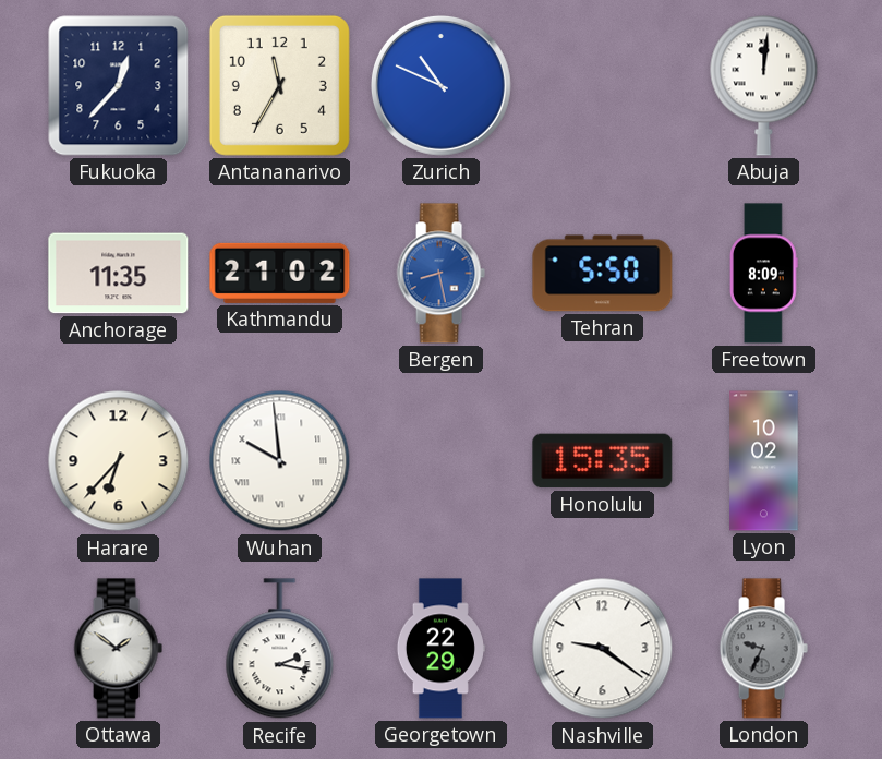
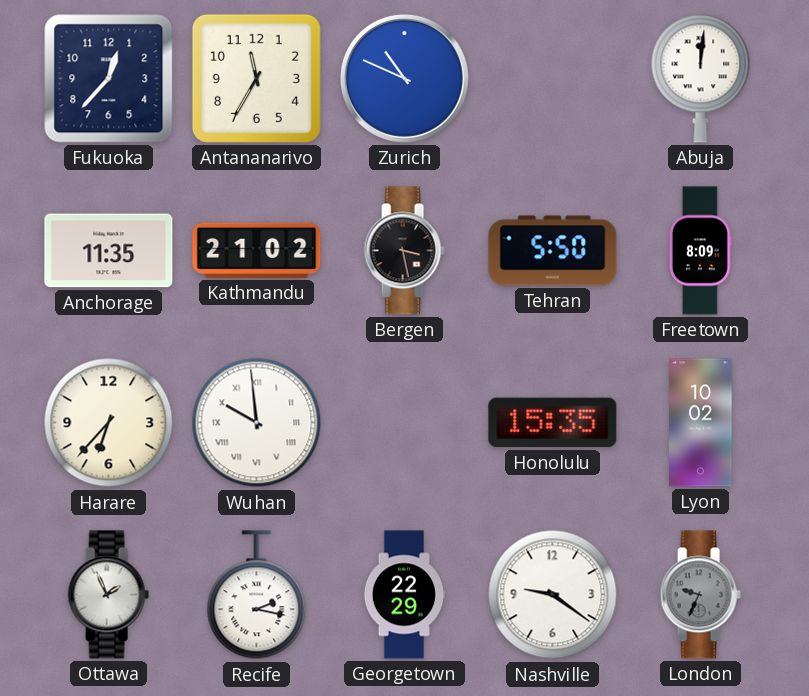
Bergen: 8:28 -> 3:28
Bergen dial: blue -> black
Ottawa: 1:51 -> 1:56
